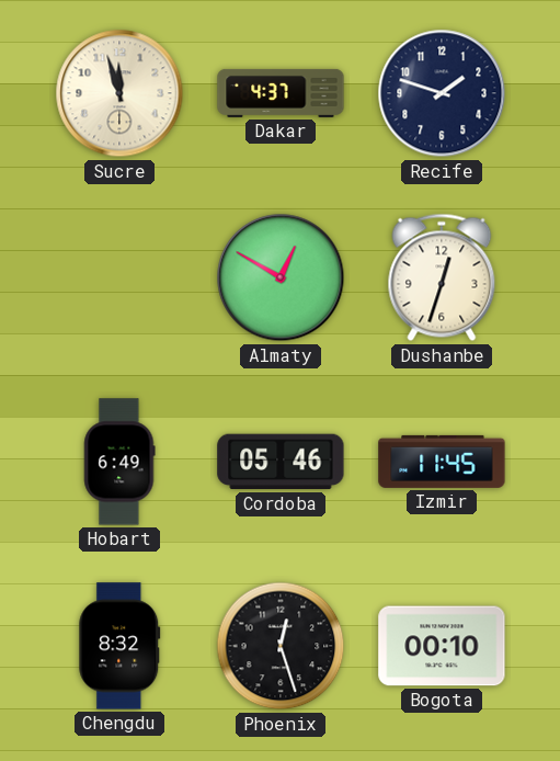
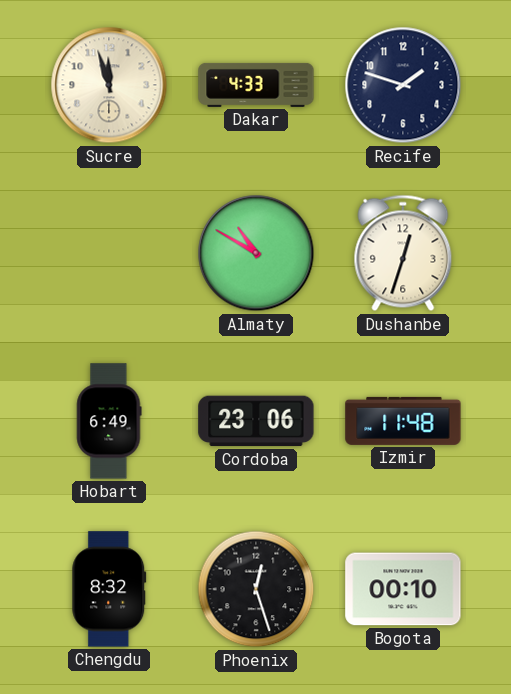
Dakar: 4:37 -> 4:33
Almaty: 12:50 -> 10:50
Cordoba: 05:46 -> 23:06
Izmir: 11:45 -> 11:48
